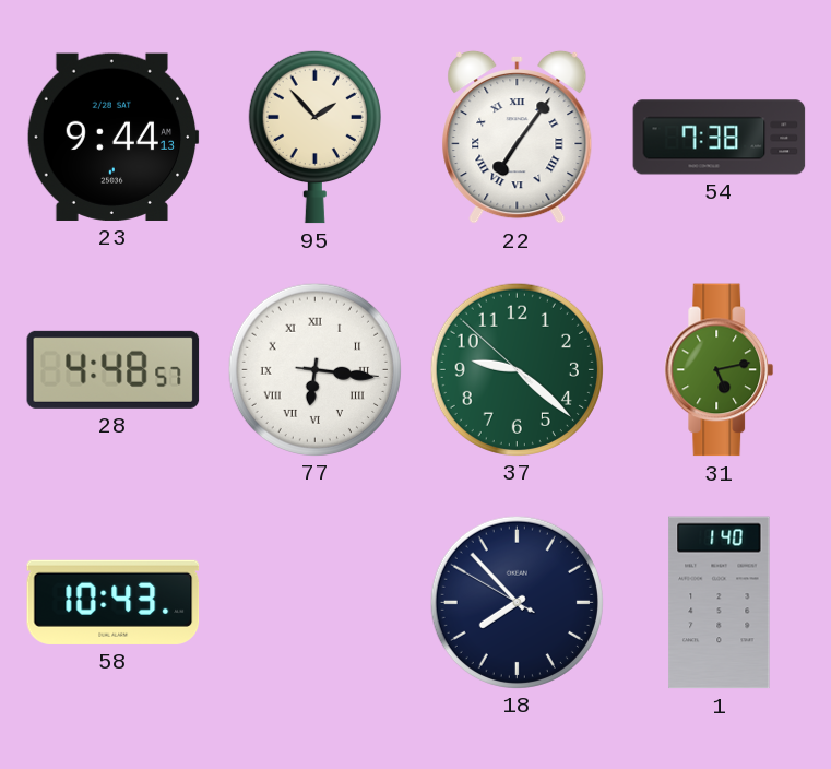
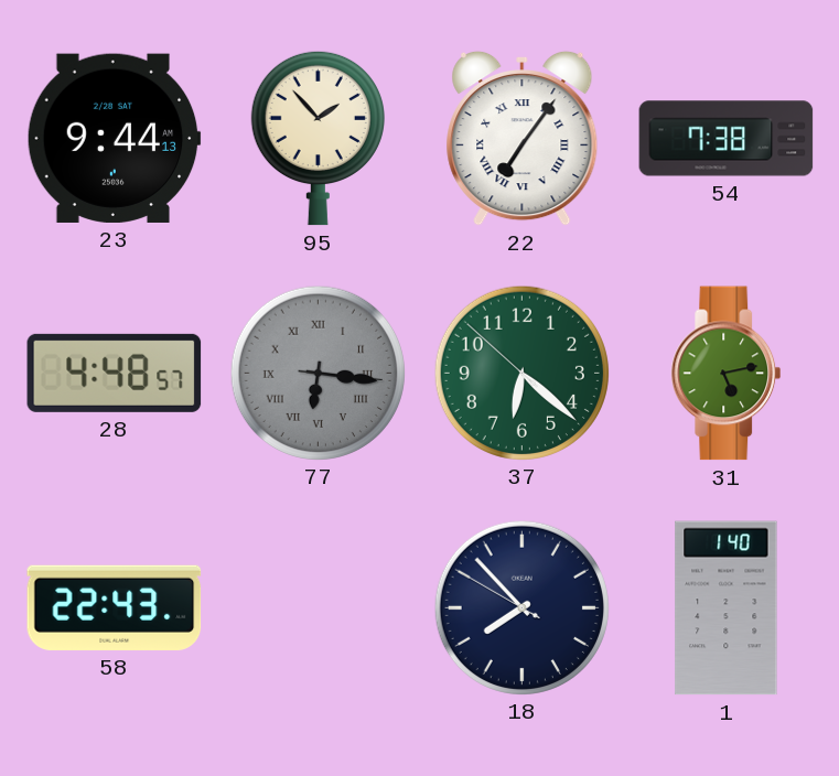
77 dial: white -> grey
37: 9:21 -> 6:21
58: 10:43 -> 22:43
